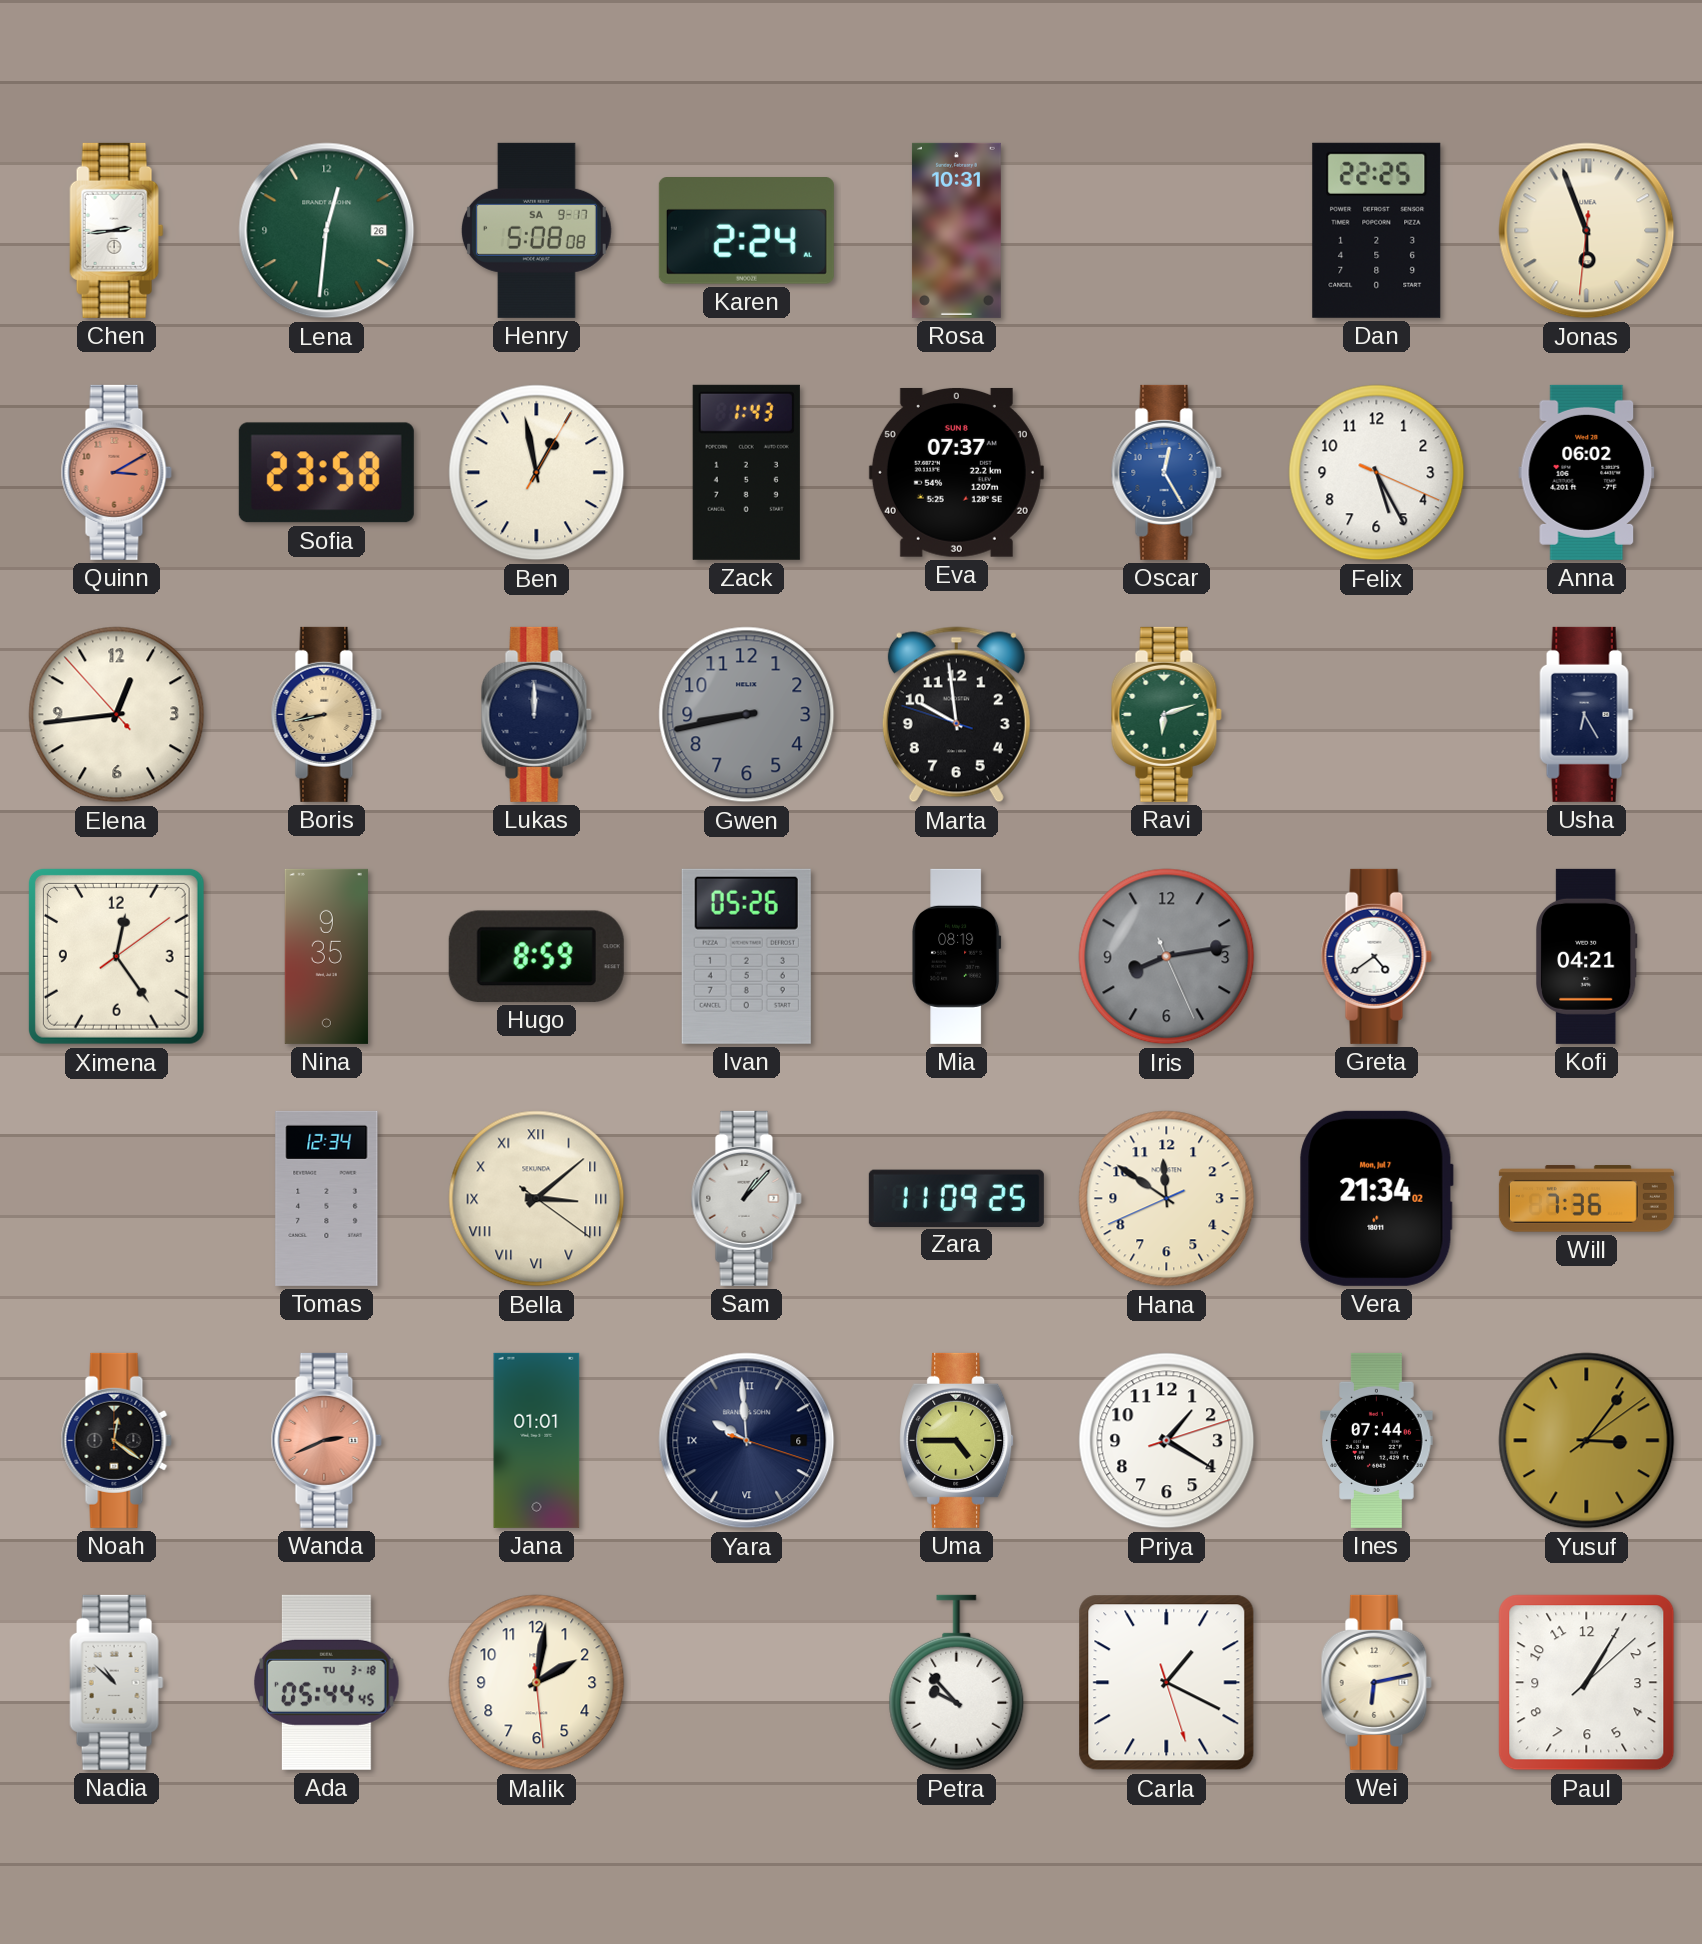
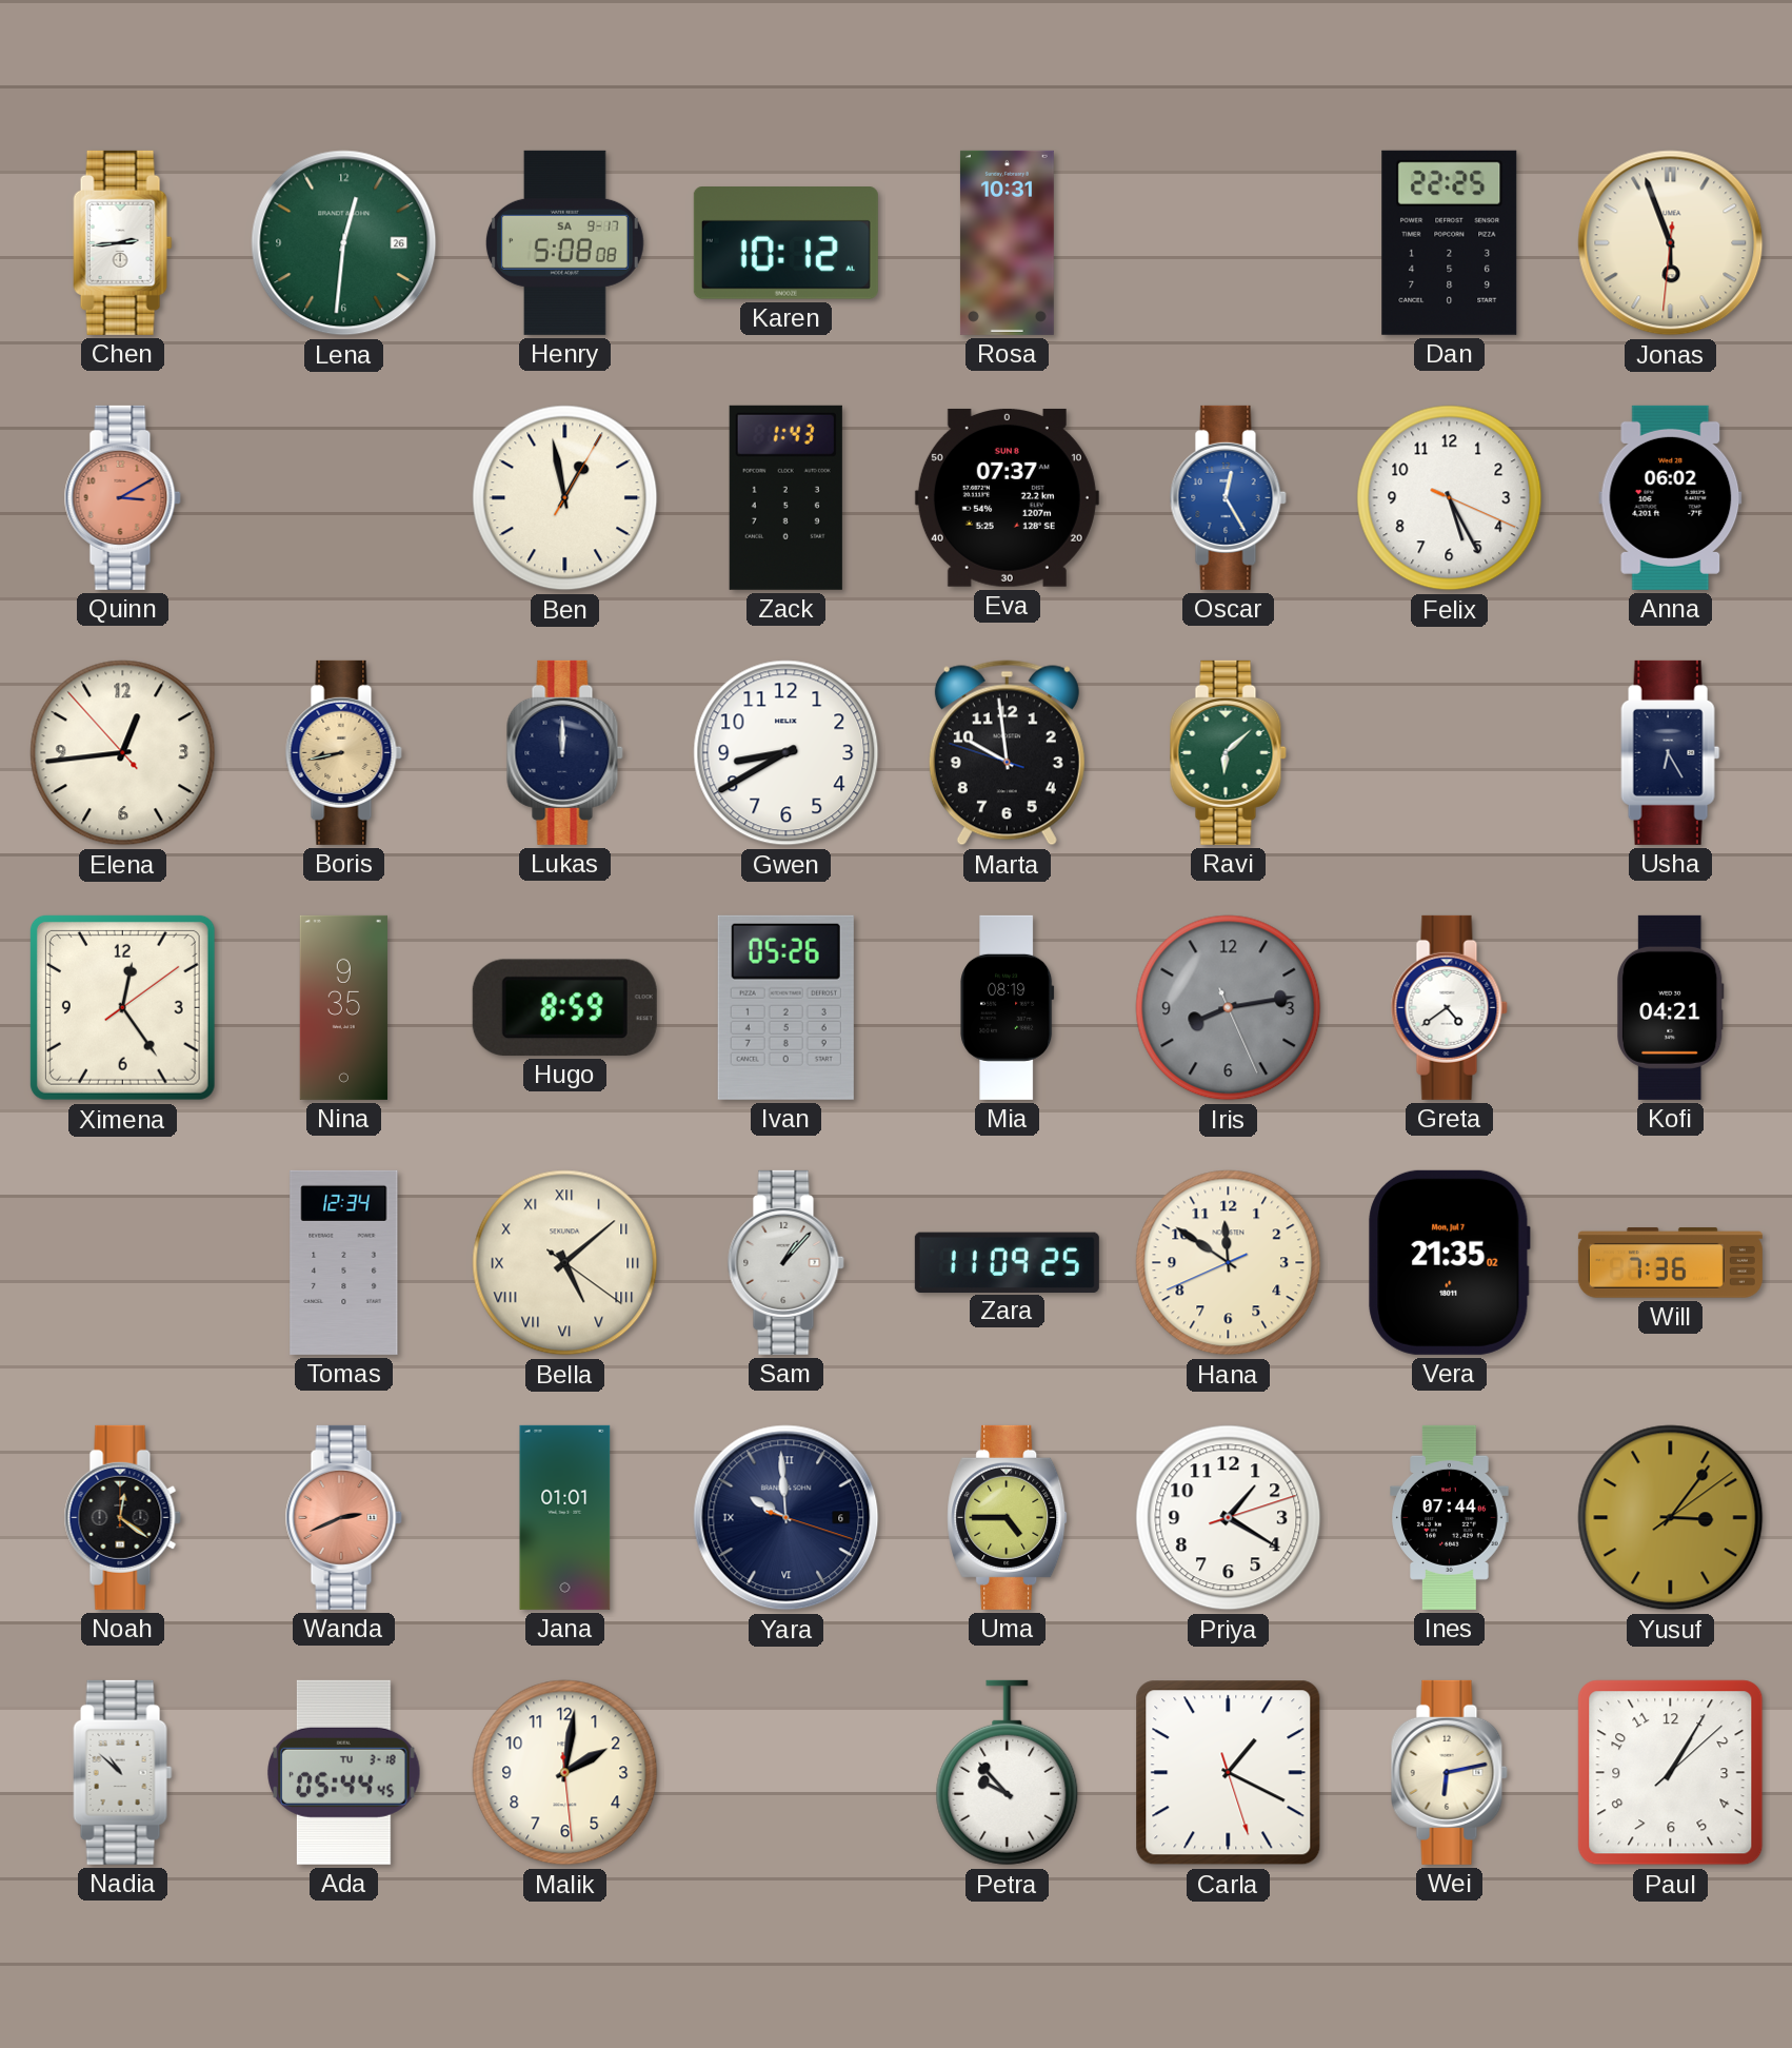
Karen: 2:24 -> 10:12
Sofia: 23:58 -> none
Gwen: 8:43 -> 8:40
Gwen dial: grey -> white
Ravi: 6:12 -> 6:08
Bella: 3:08 -> 5:08
Vera: 21:34 -> 21:35
